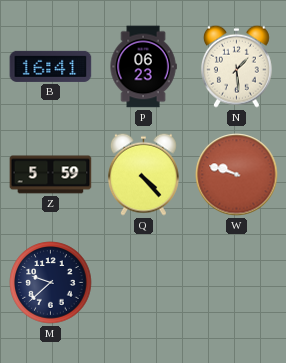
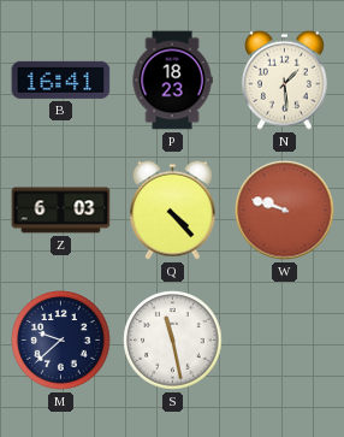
P: 06:23 -> 18:23
Z: 5:59 -> 6:03
S: none -> 11:28
